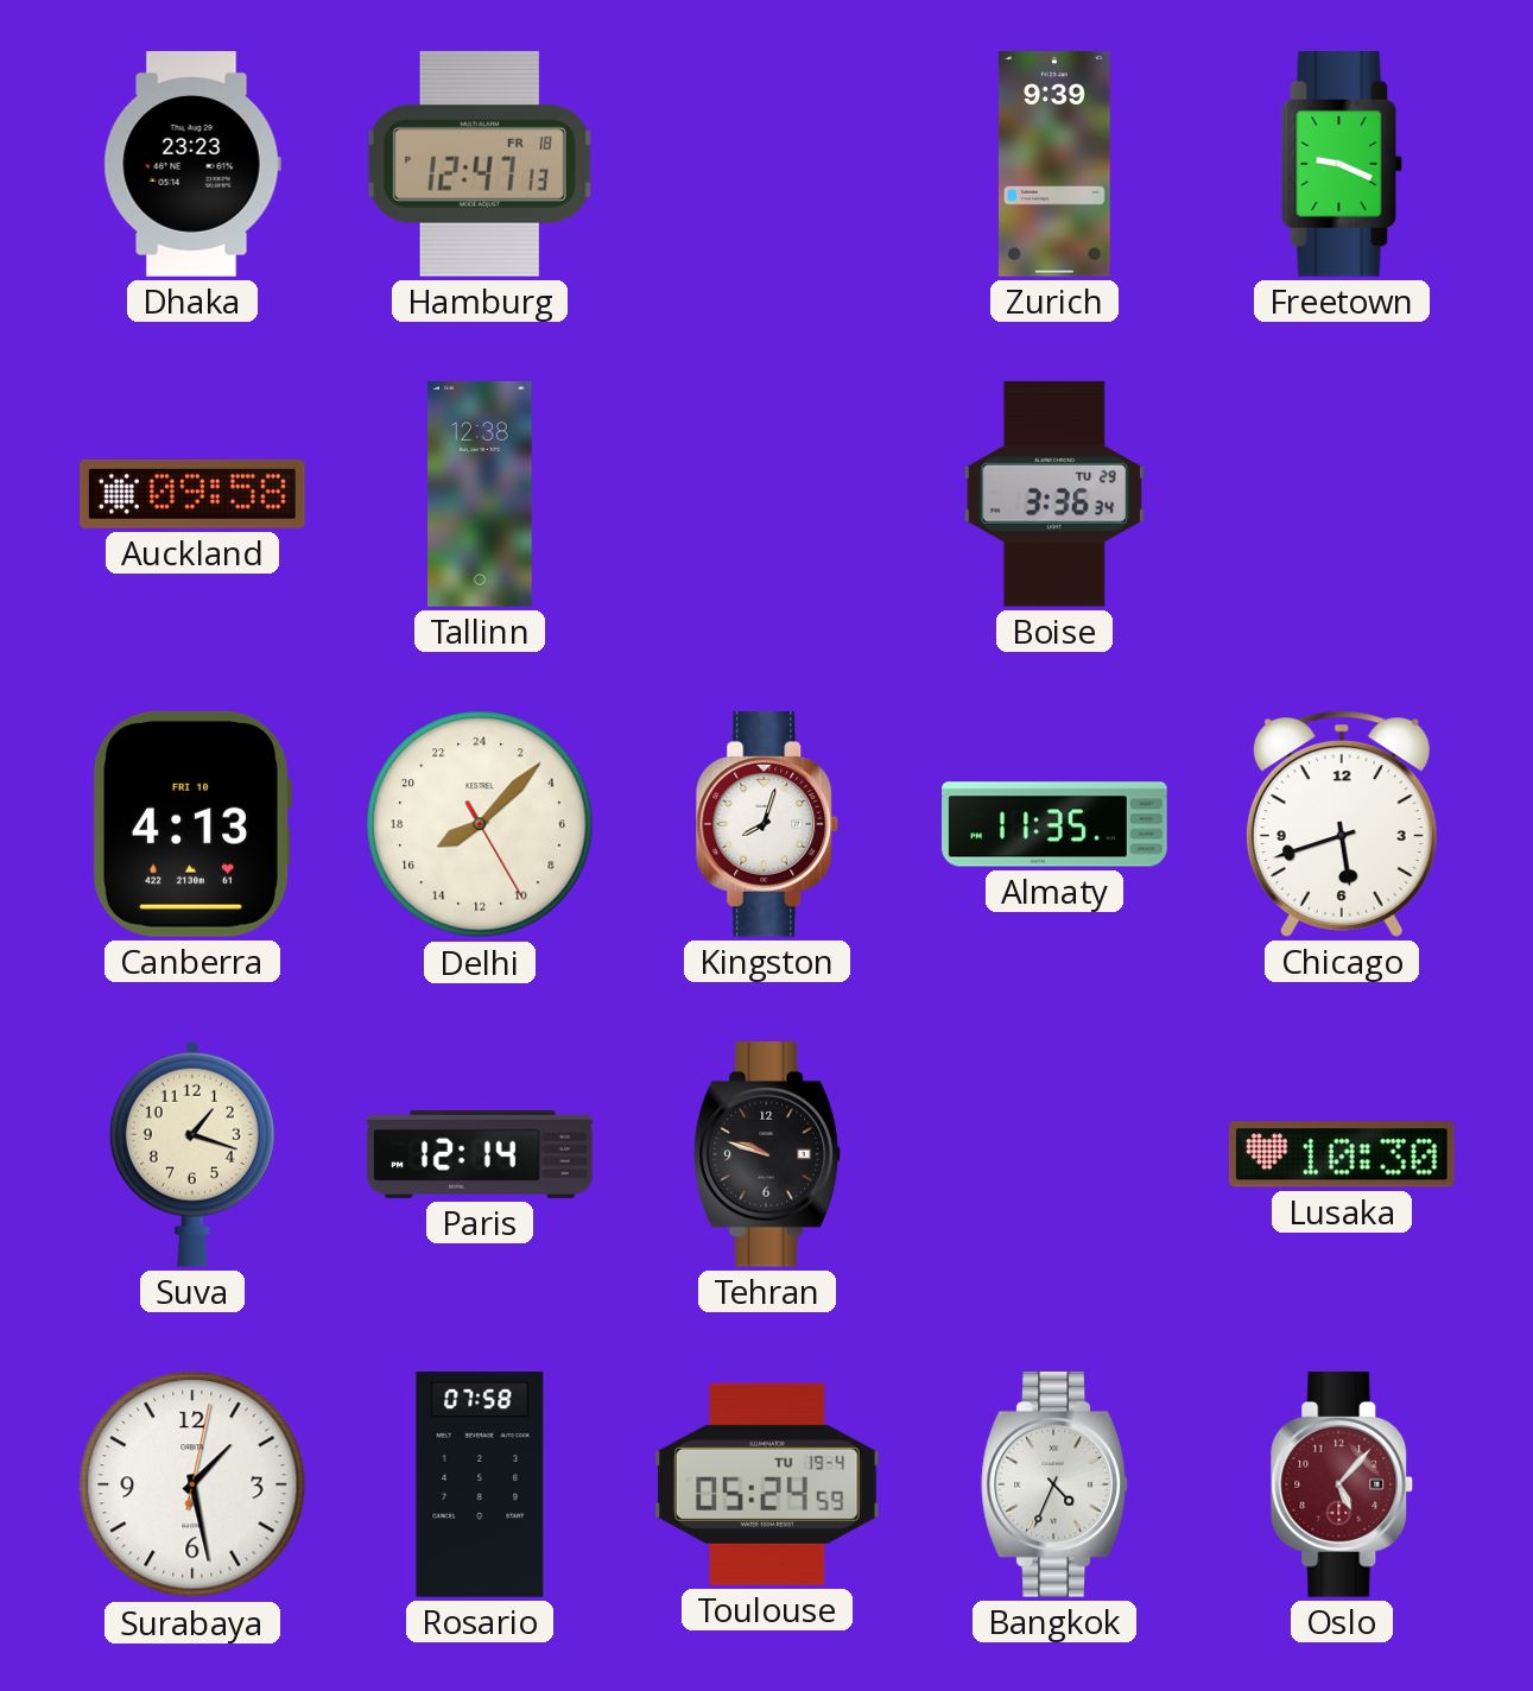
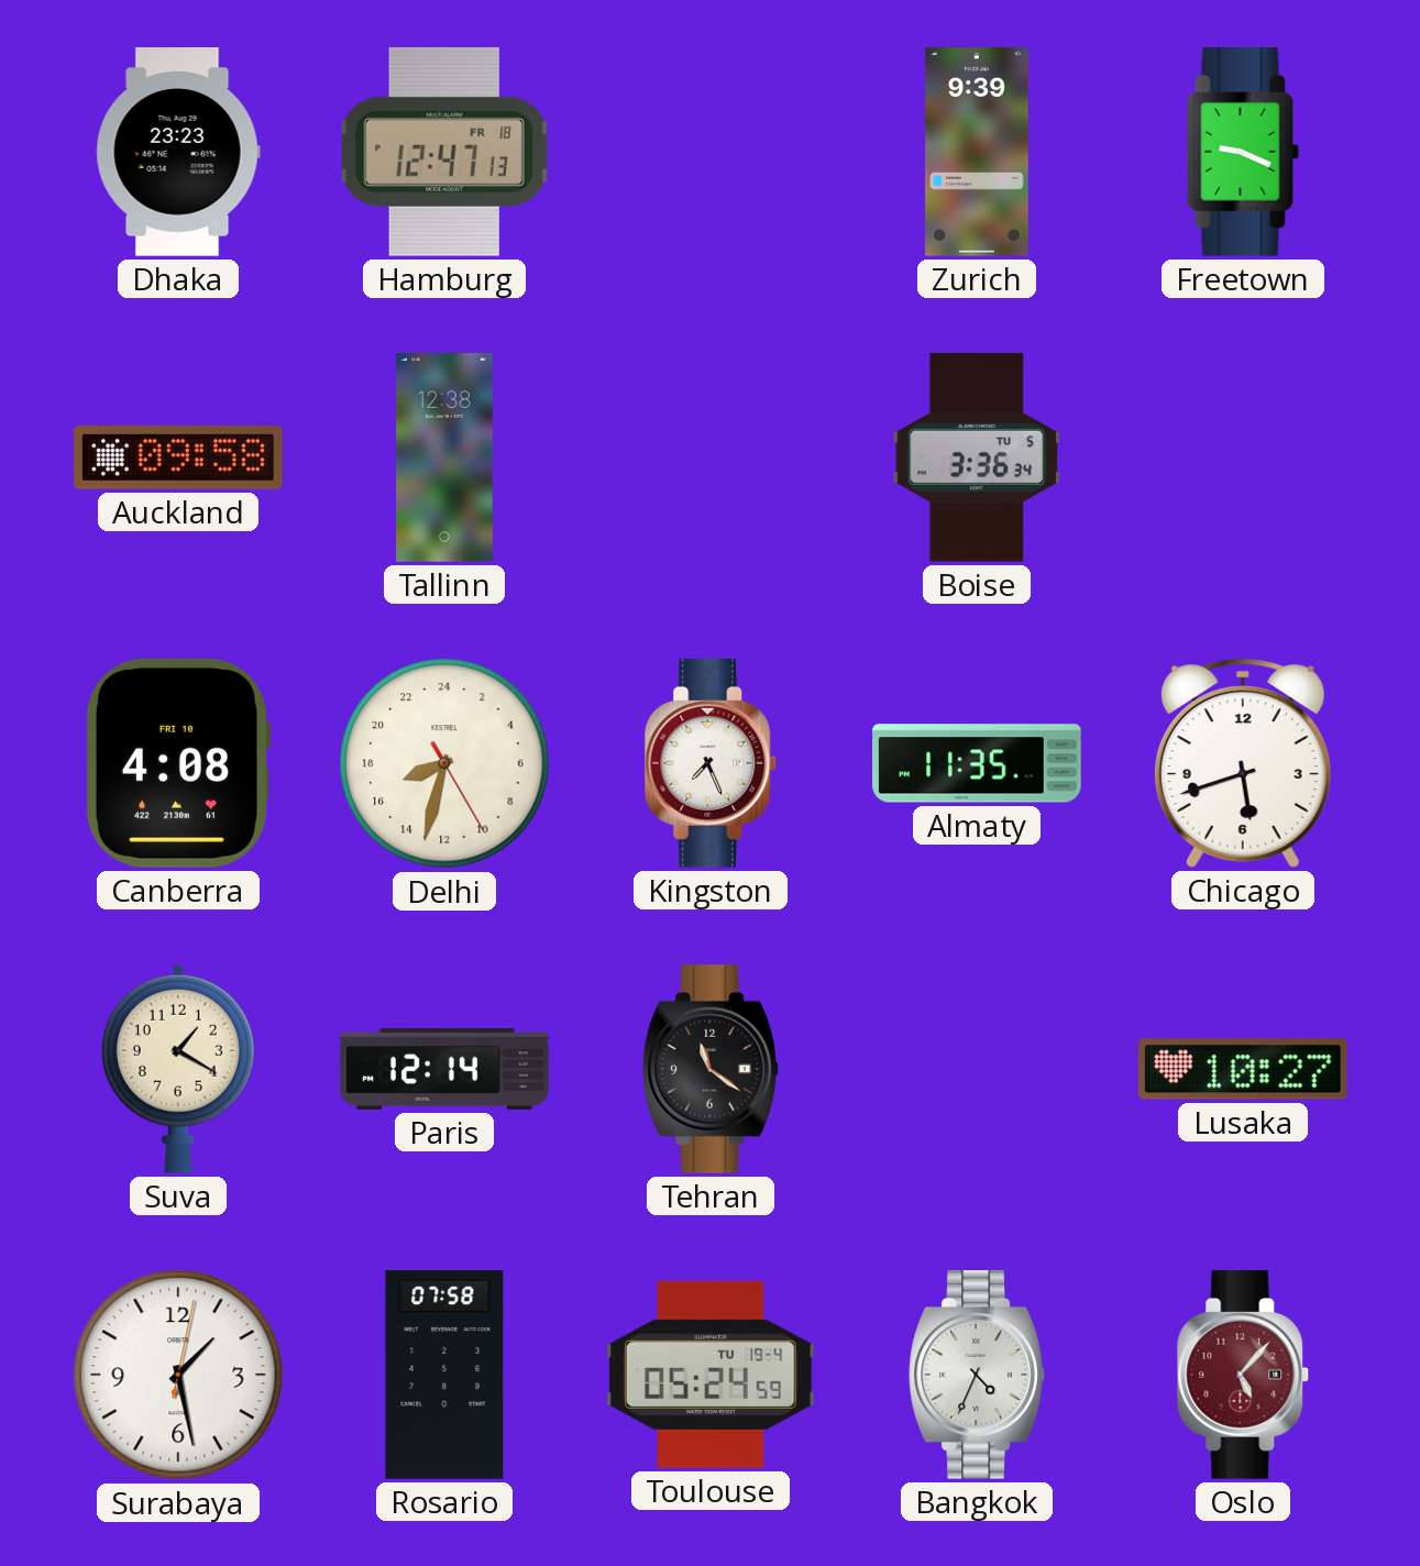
Boise date: TU 29 -> TU 5
Canberra: 4:13 -> 4:08
Delhi: 16:07 -> 16:32
Kingston: 8:03 -> 7:26
Suva: 1:18 -> 1:20
Tehran: 9:48 -> 11:21
Lusaka: 10:30 -> 10:27
